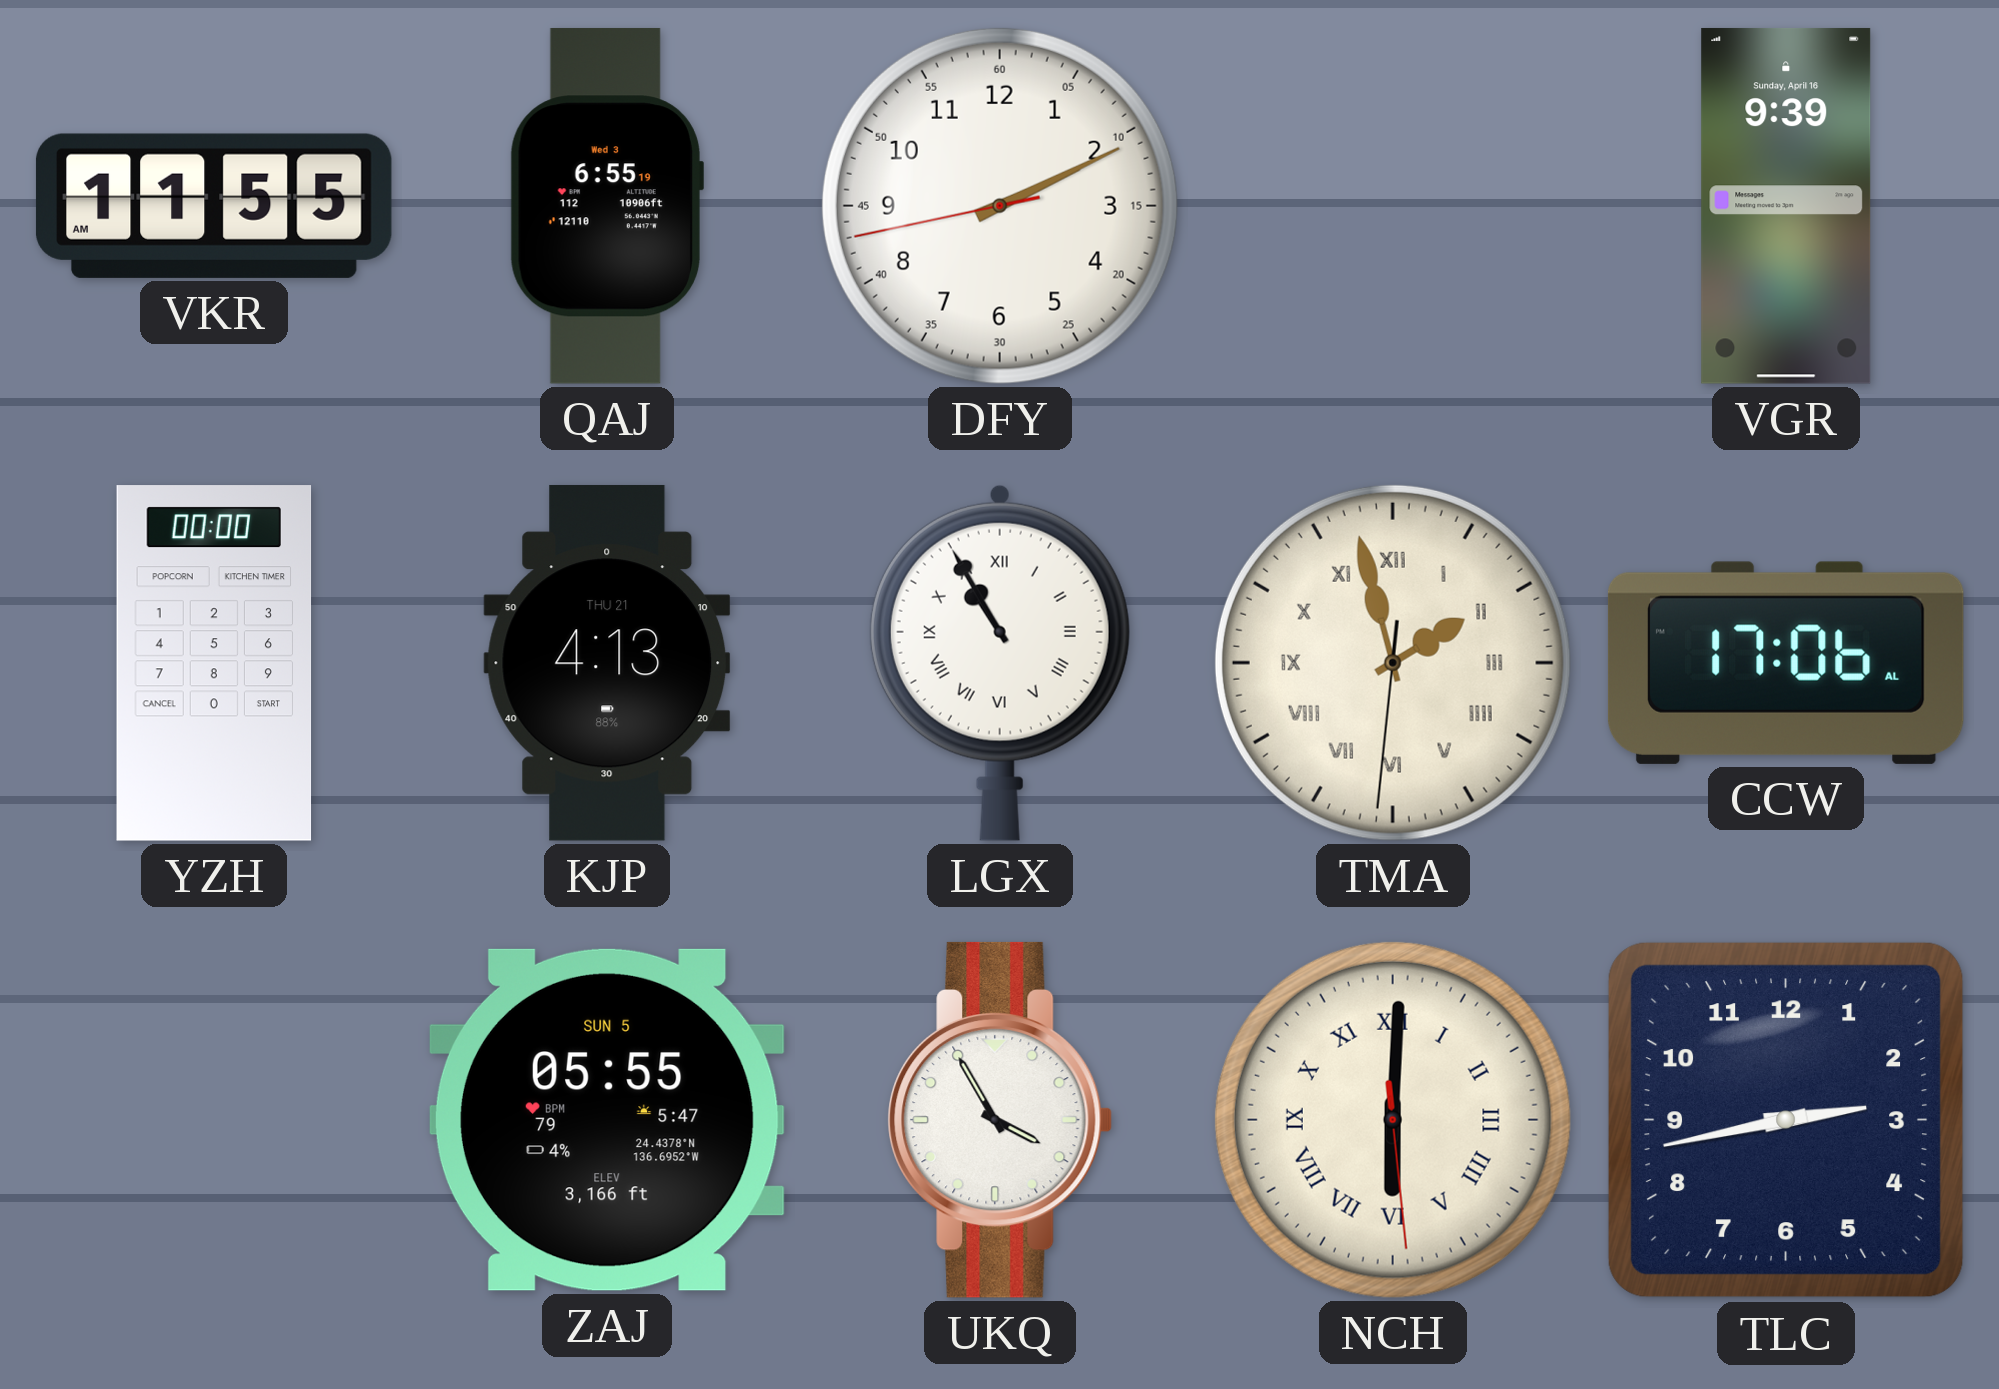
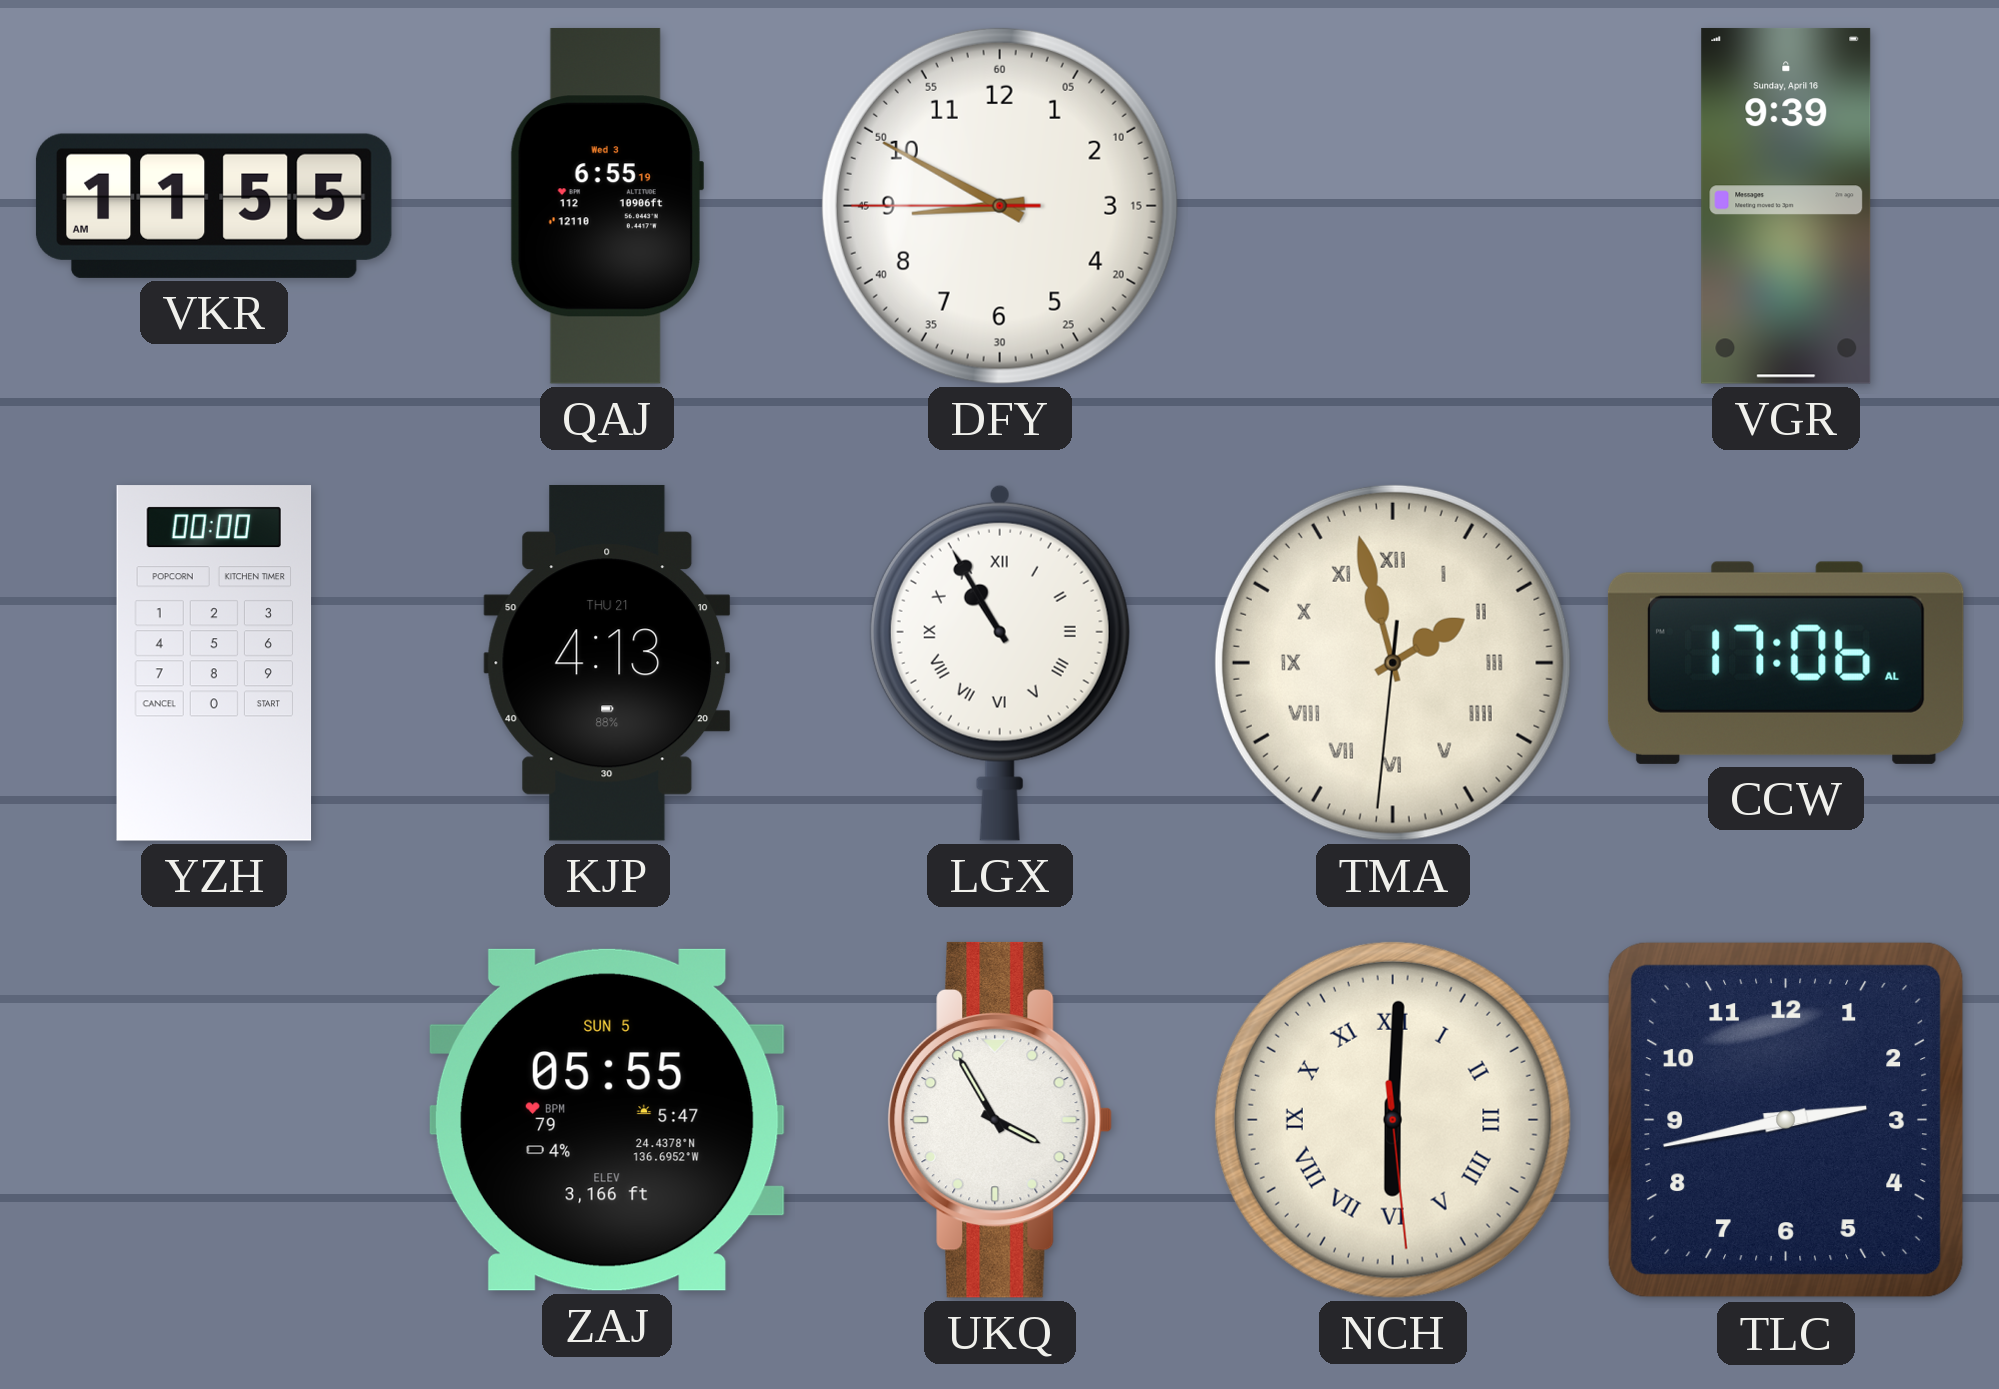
DFY: 2:10 -> 8:49
